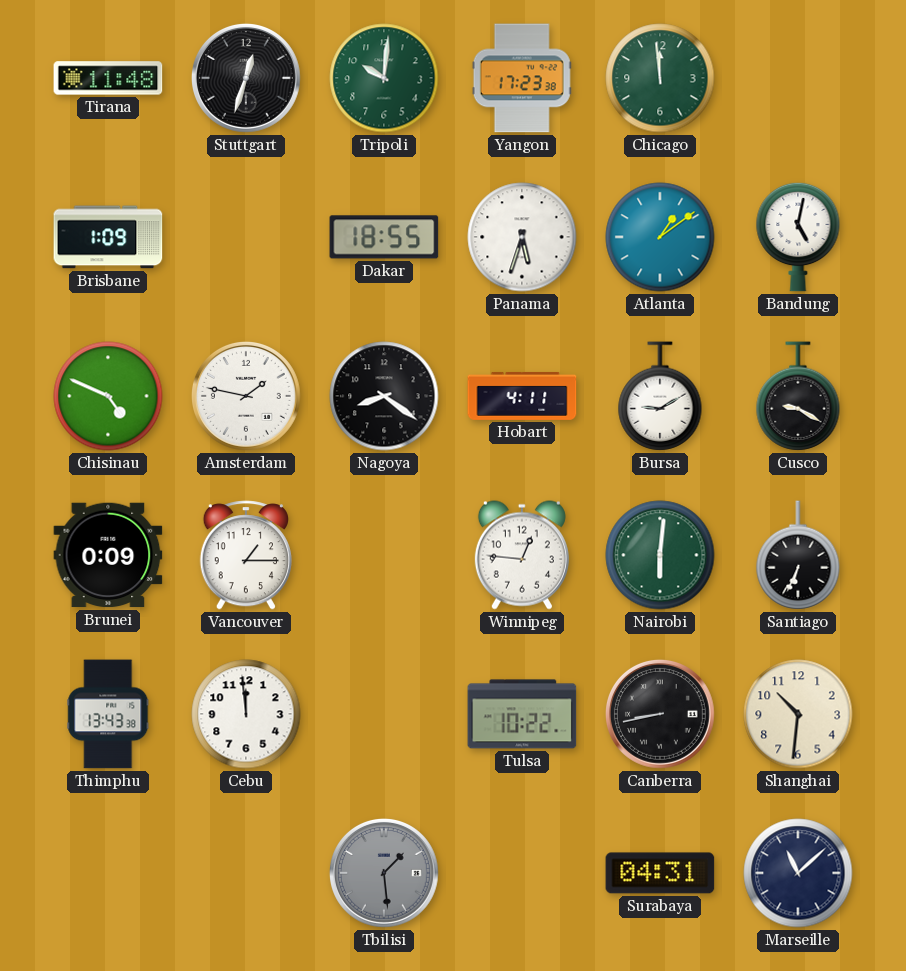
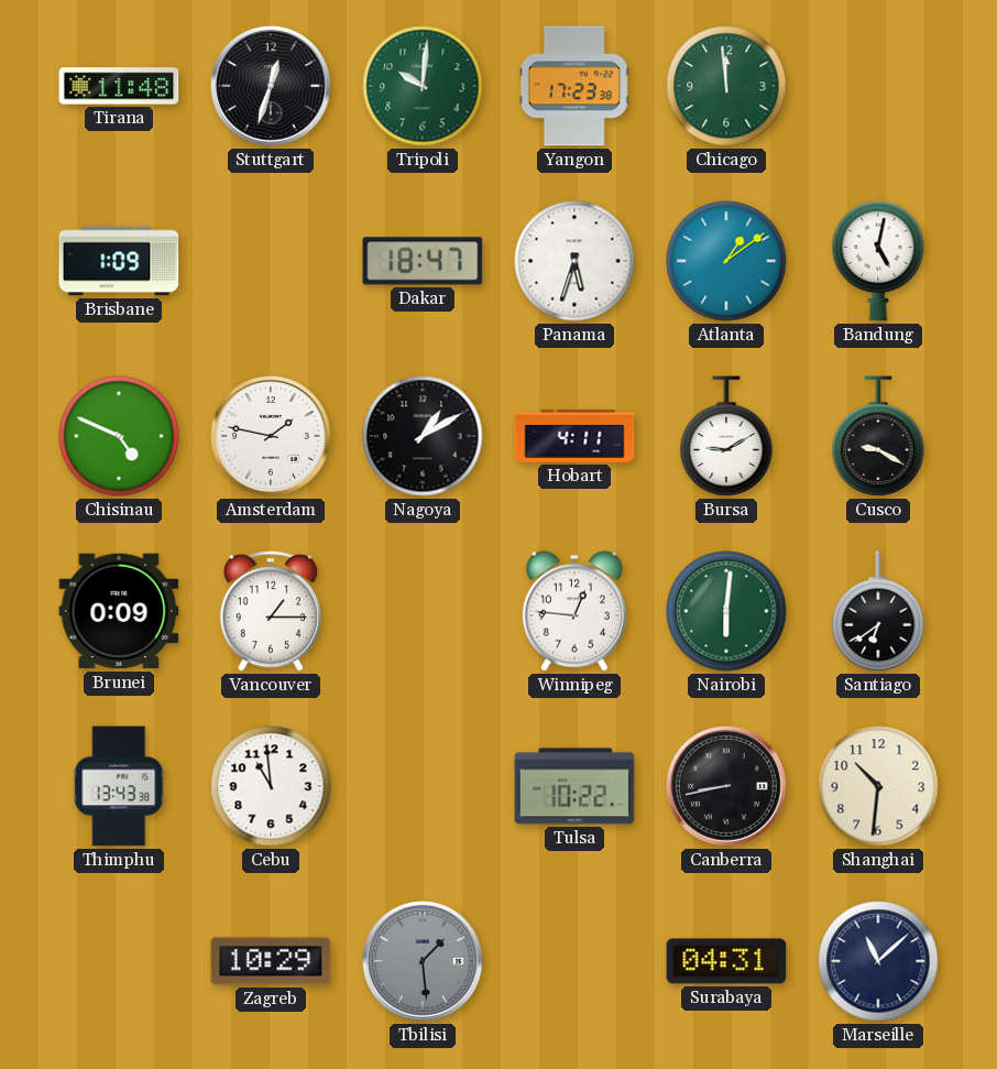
Dakar: 18:55 -> 18:47
Nagoya: 8:21 -> 1:10
Santiago: 6:34 -> 6:39
Cebu: 11:59 -> 10:59
Zagreb: none -> 10:29
